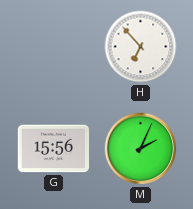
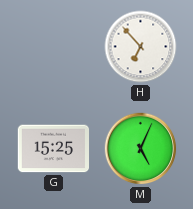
G: 15:56 -> 15:25
M: 2:04 -> 5:04
